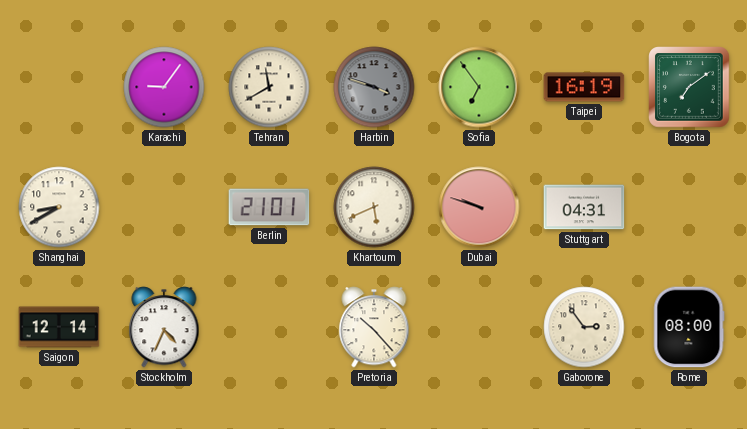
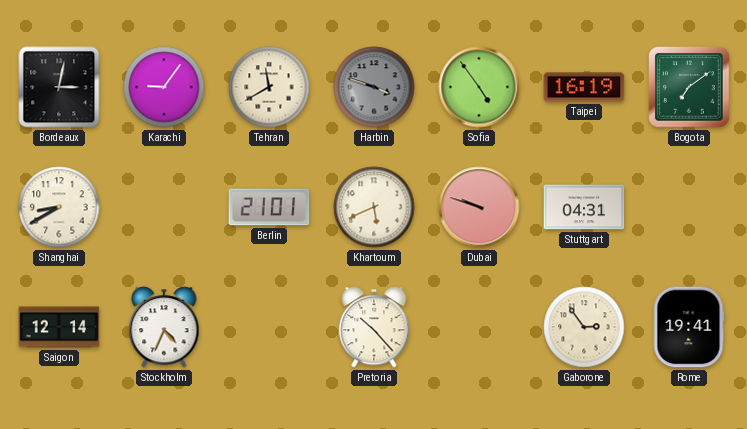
Bordeaux: none -> 3:02
Sofia: 6:54 -> 4:54
Rome: 08:00 -> 19:41
